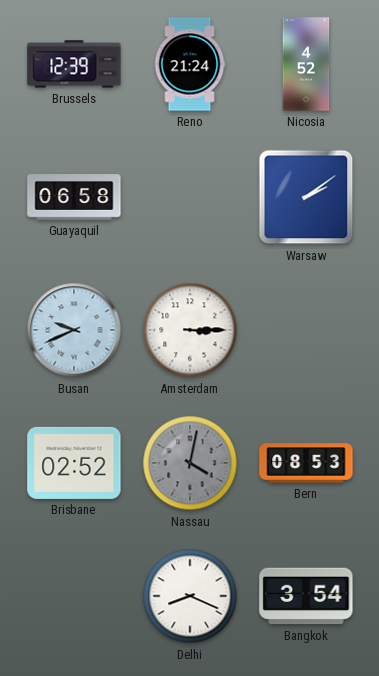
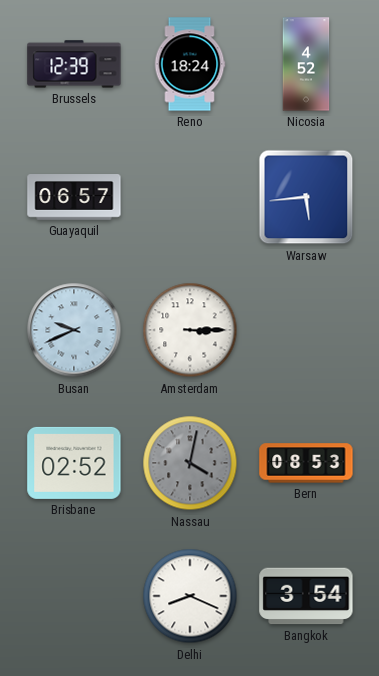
Reno: 21:24 -> 18:24
Guayaquil: 06:58 -> 06:57
Warsaw: 2:09 -> 5:44
